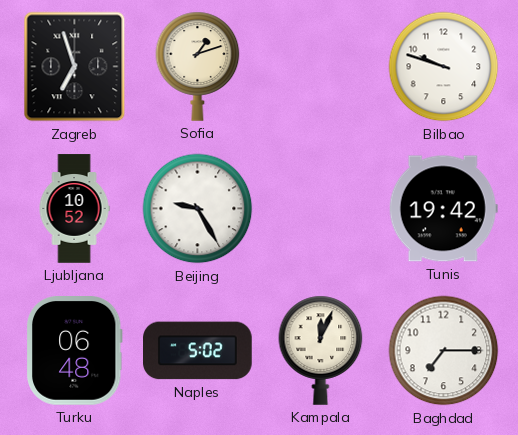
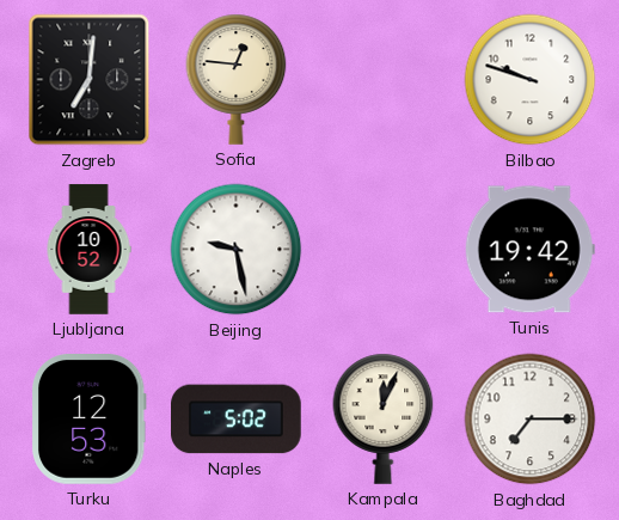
Zagreb: 6:57 -> 7:01
Sofia: 1:12 -> 12:46
Beijing: 9:25 -> 9:28
Turku: 06:48 -> 12:53
